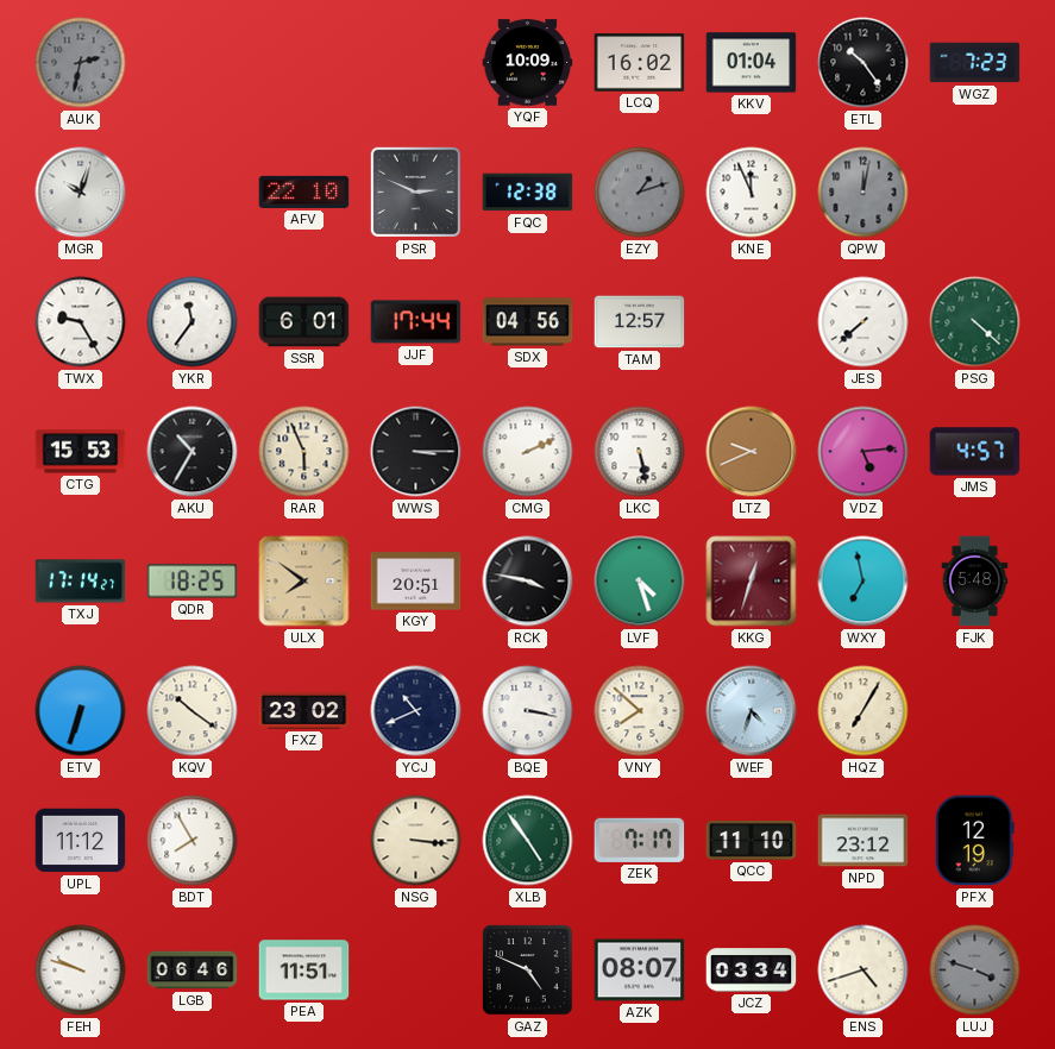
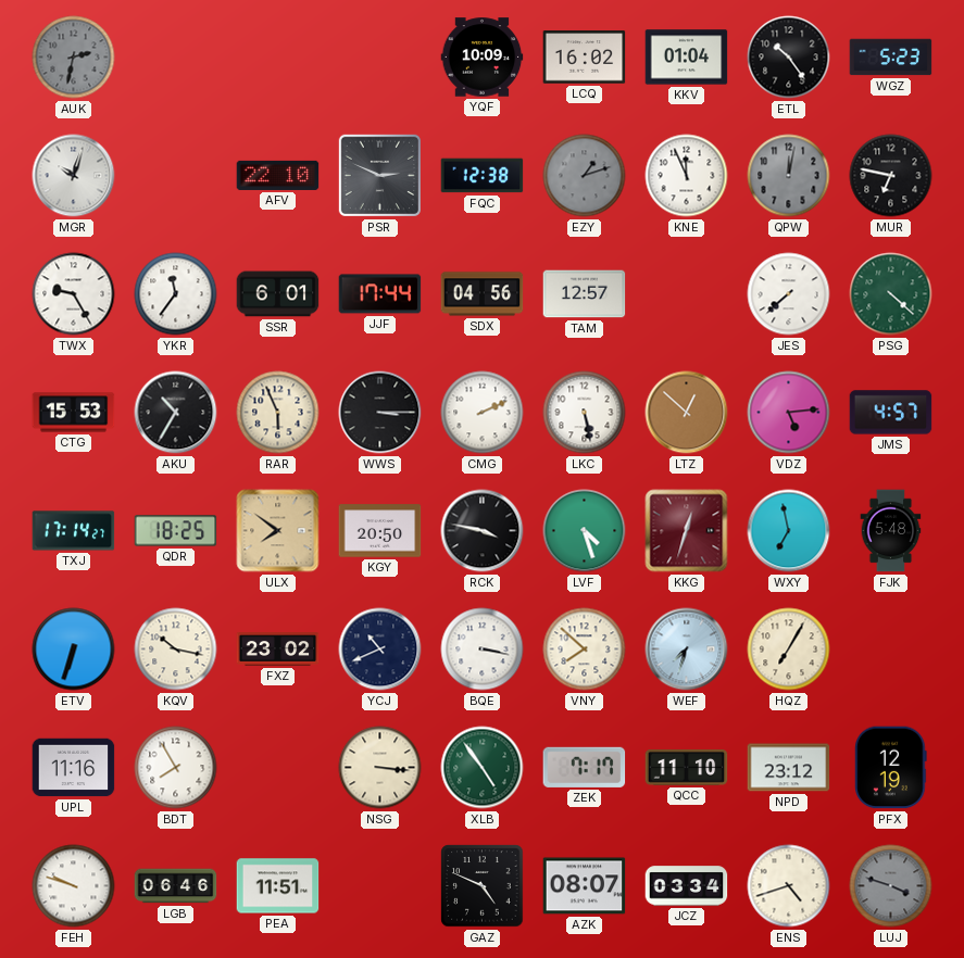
WGZ: 7:23 -> 5:23
MUR: none -> 6:47
LTZ: 9:41 -> 12:52
KGY: 20:51 -> 20:50
KQV: 10:21 -> 10:17
WEF: 4:33 -> 7:33
UPL: 11:12 -> 11:16
